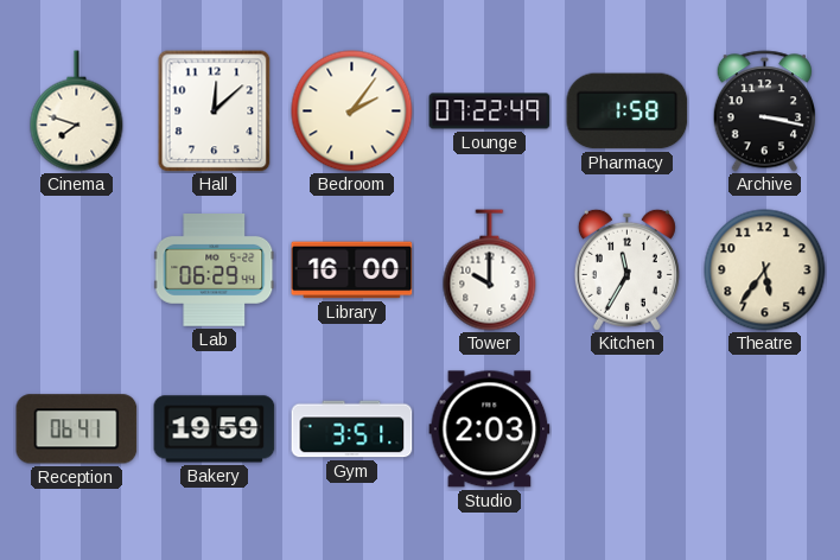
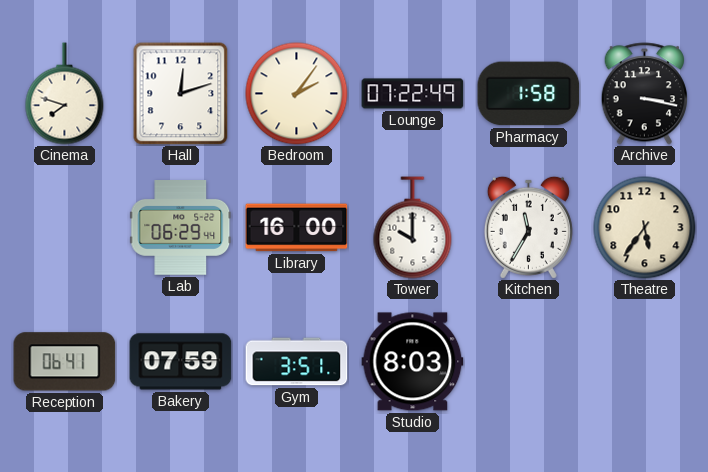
Hall: 12:08 -> 12:12
Bakery: 19:59 -> 07:59
Studio: 2:03 -> 8:03
